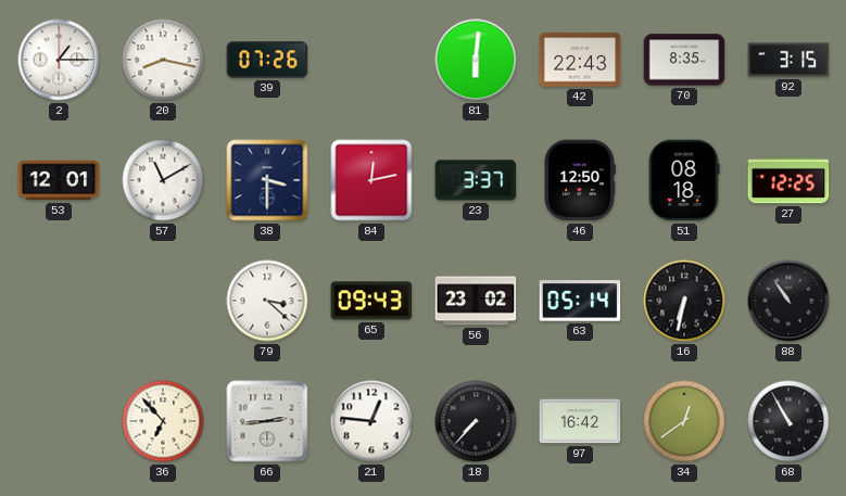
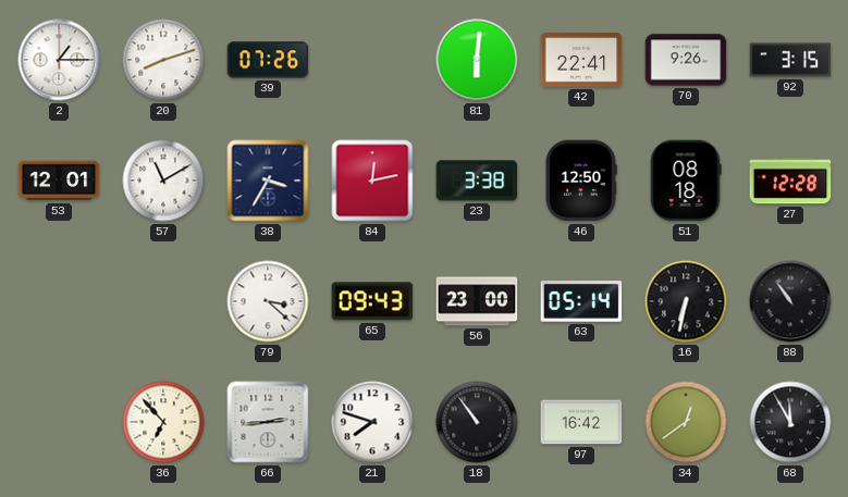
20: 8:17 -> 8:12
42: 22:43 -> 22:41
70: 8:35 -> 9:26
38: 3:30 -> 3:35
23: 3:37 -> 3:38
27: 12:25 -> 12:28
56: 23:02 -> 23:00
21: 12:46 -> 7:48
18: 7:37 -> 10:54
68: 10:55 -> 11:55
